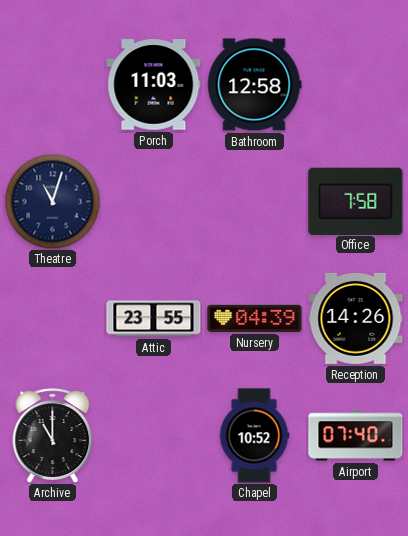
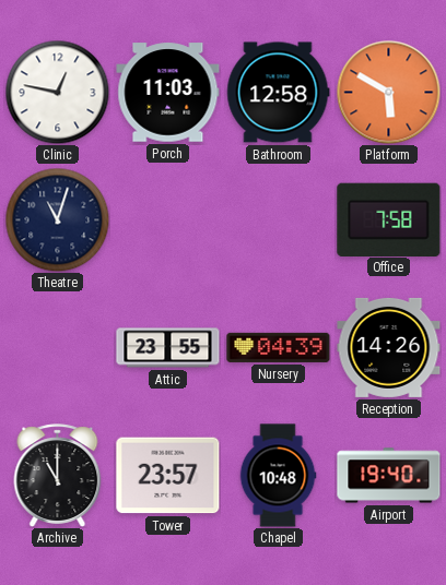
Clinic: none -> 12:47
Platform: none -> 5:50
Tower: none -> 23:57
Chapel: 10:52 -> 10:48
Airport: 07:40 -> 19:40
